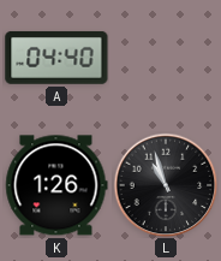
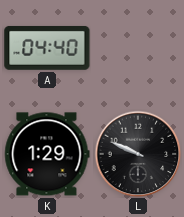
K: 1:26 -> 1:29
L: 10:57 -> 9:49
